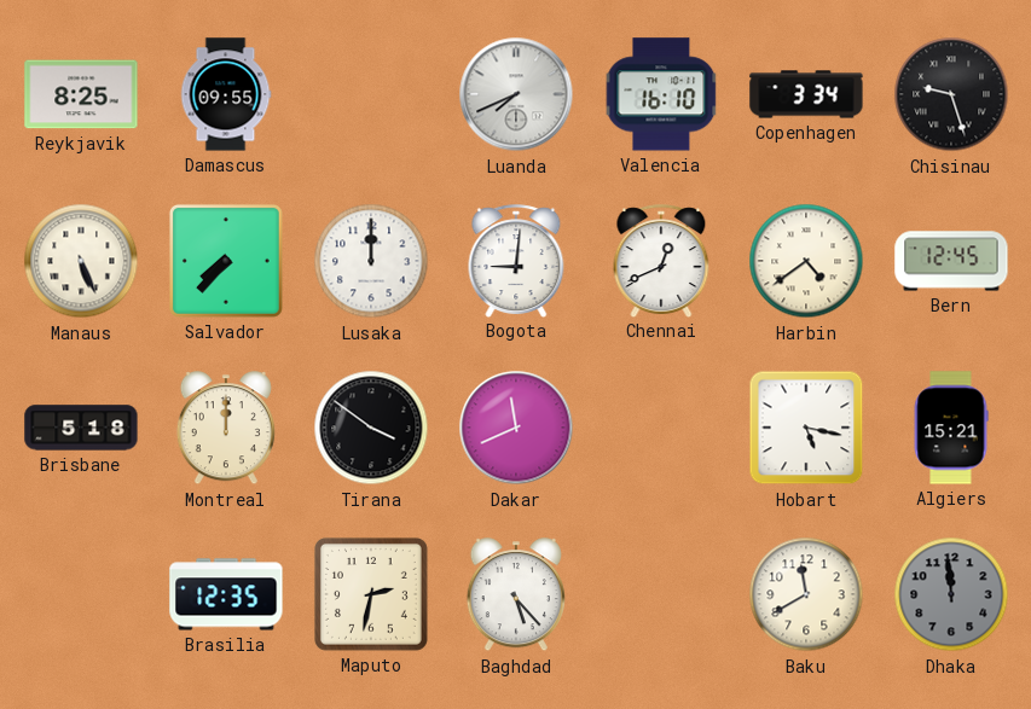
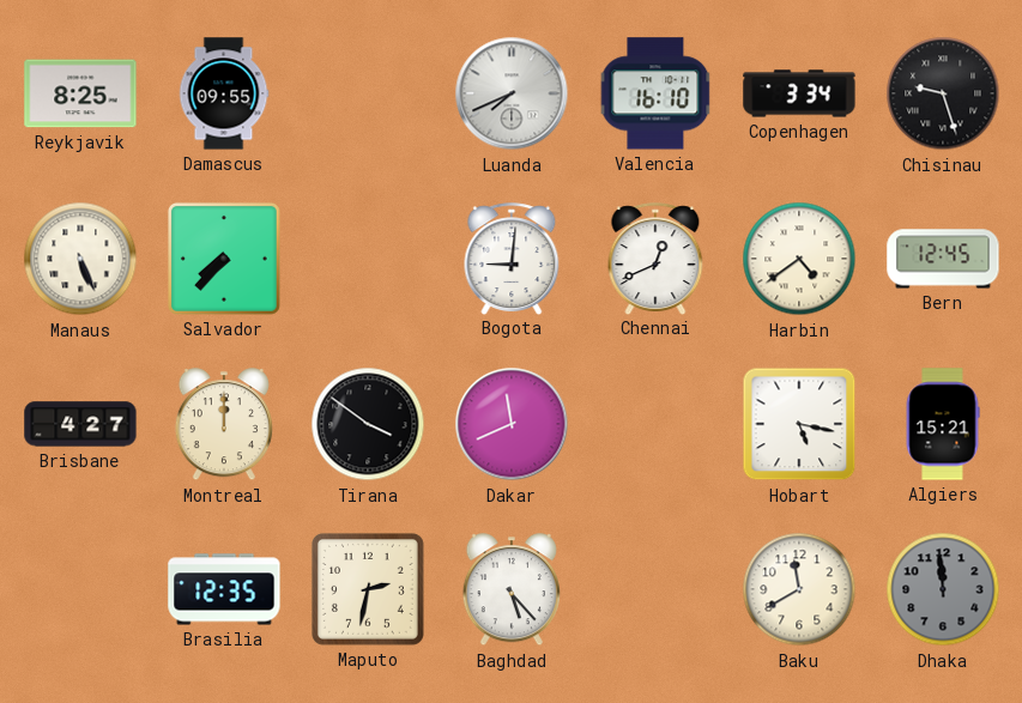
Lusaka: 12:00 -> none
Brisbane: 5:18 -> 4:27
